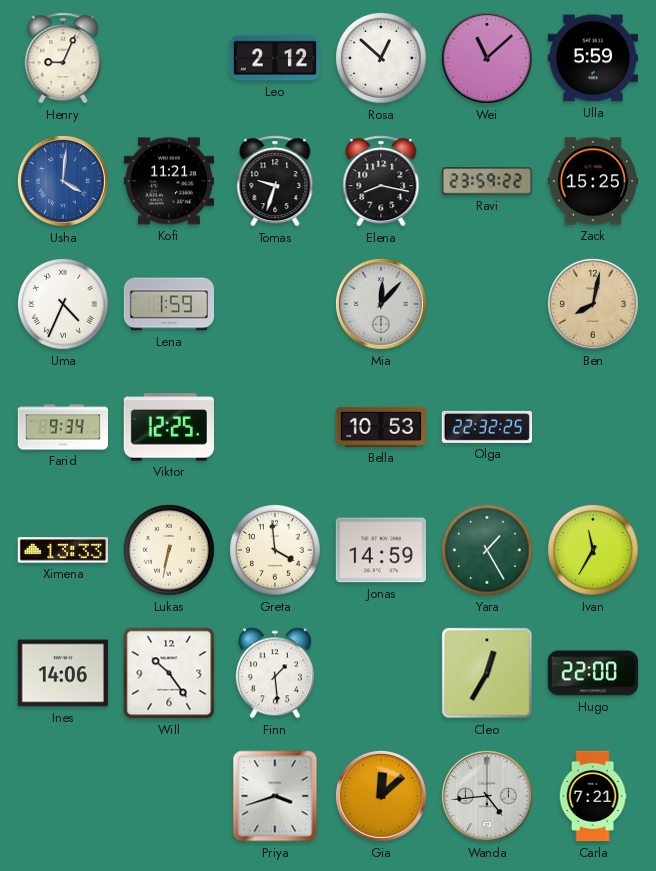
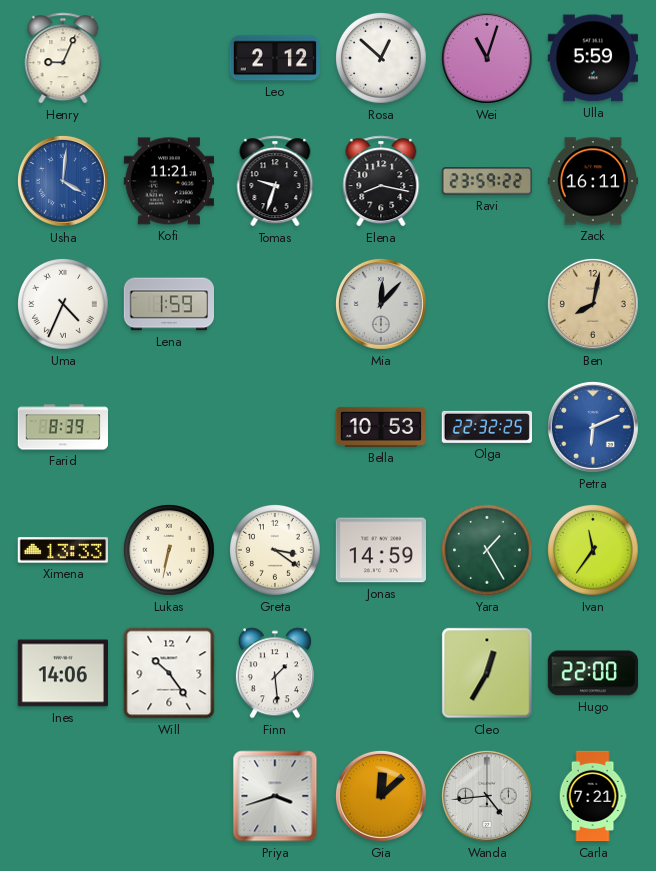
Wei: 11:08 -> 11:03
Zack: 15:25 -> 16:11
Farid: 9:34 -> 8:39
Viktor: 12:25 -> none
Petra: none -> 6:11
Greta: 3:59 -> 3:21
Ivan: 11:35 -> 11:36
